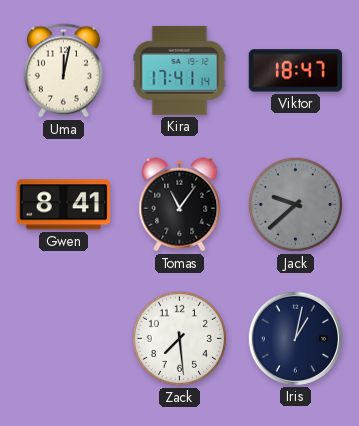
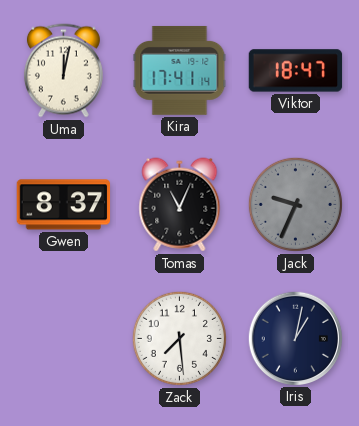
Gwen: 8:41 -> 8:37
Tomas: 11:06 -> 11:04
Jack: 9:38 -> 9:34
